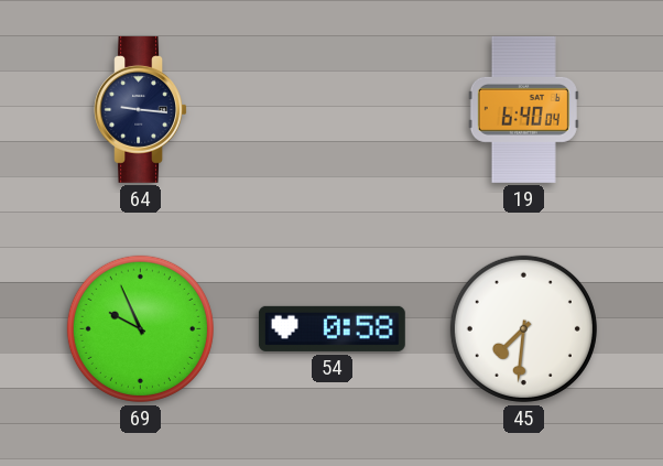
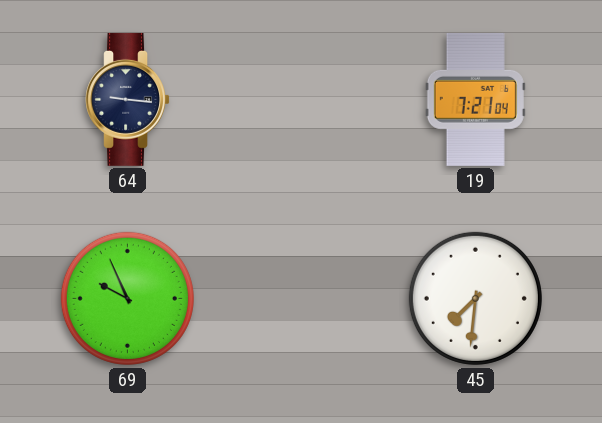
19: 6:40 -> 7:21
54: 0:58 -> none
